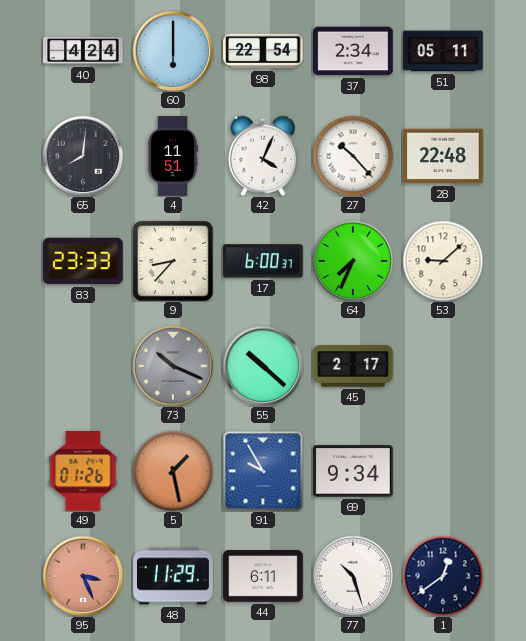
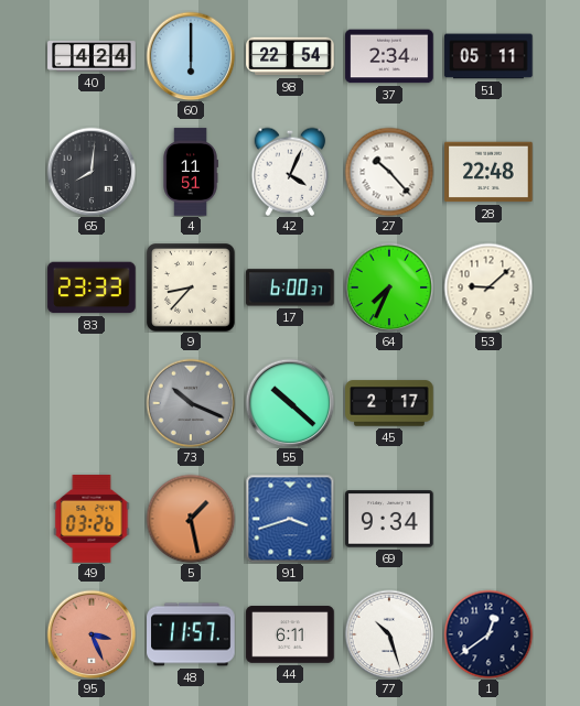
49: 01:26 -> 03:26
91: 9:55 -> 3:42
48: 11:29 -> 11:57
